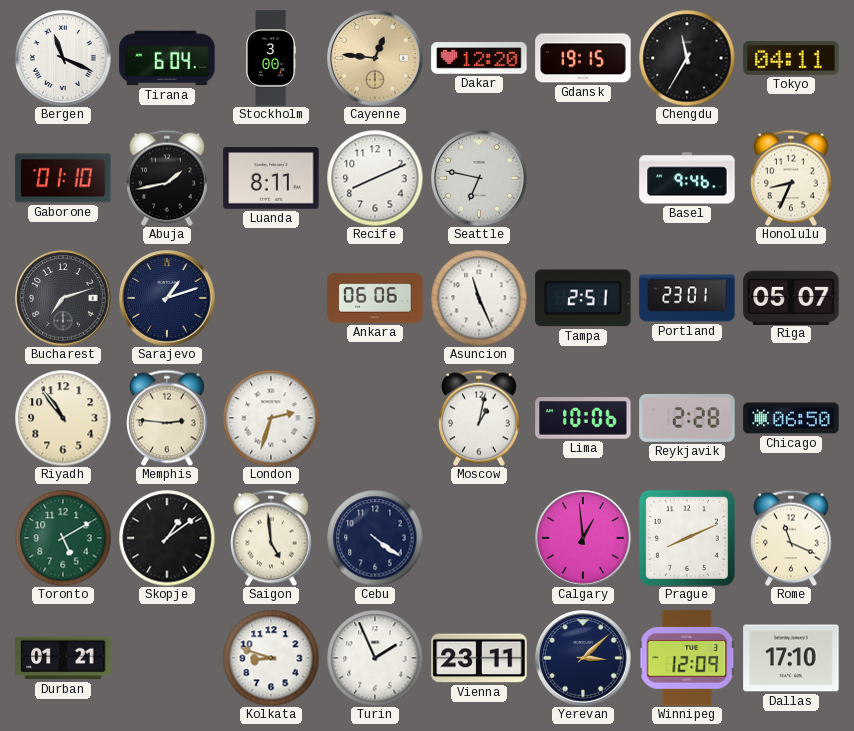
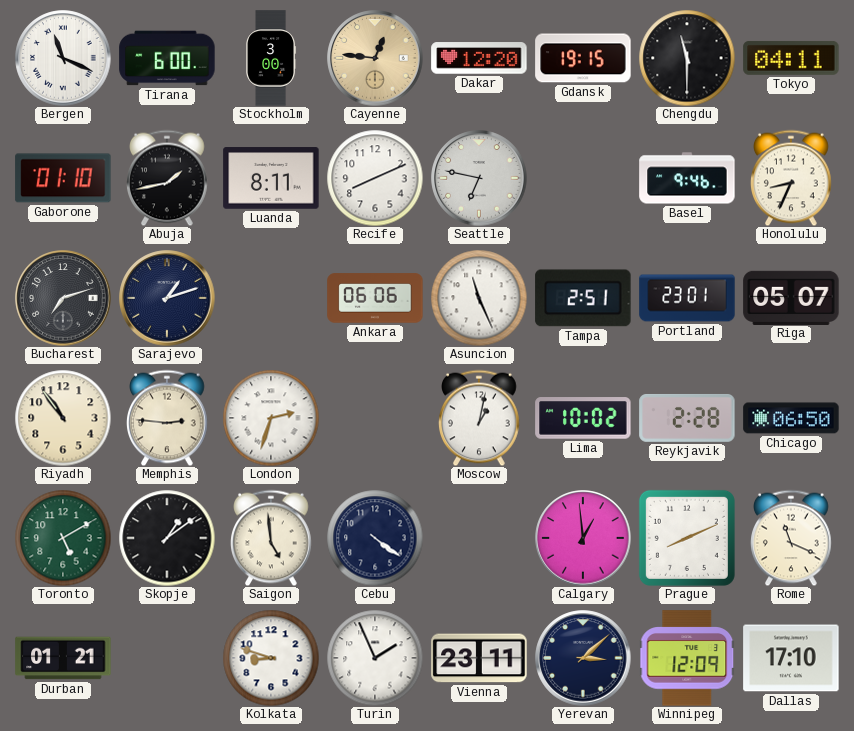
Tirana: 6:04 -> 6:00
Chengdu: 11:35 -> 11:30
Lima: 10:06 -> 10:02
